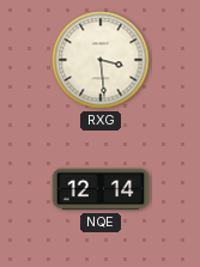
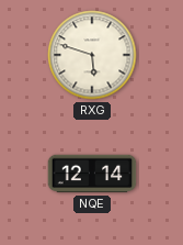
RXG: 3:29 -> 5:48
